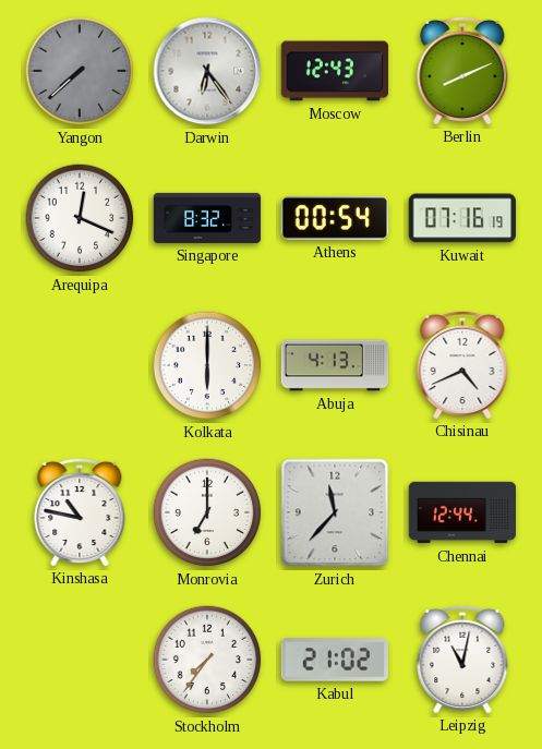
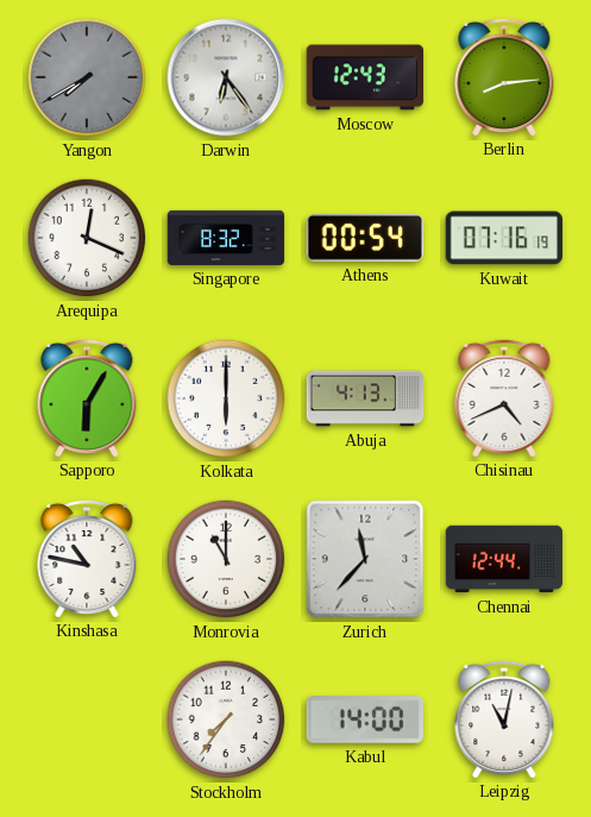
Yangon: 7:38 -> 7:40
Berlin: 8:11 -> 8:14
Sapporo: none -> 6:05
Monrovia: 7:00 -> 11:00
Kabul: 21:02 -> 14:00
